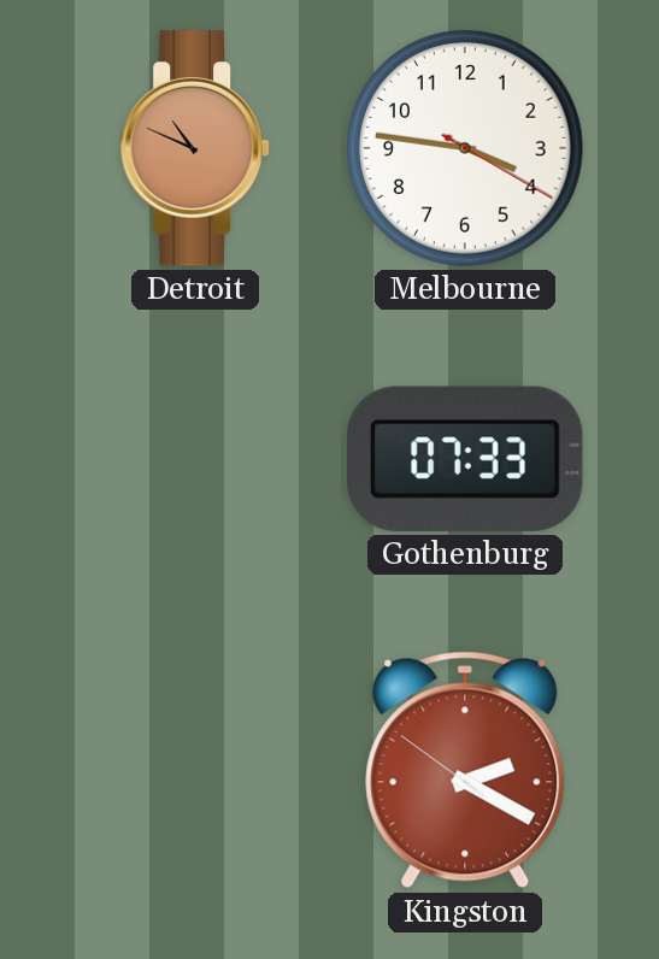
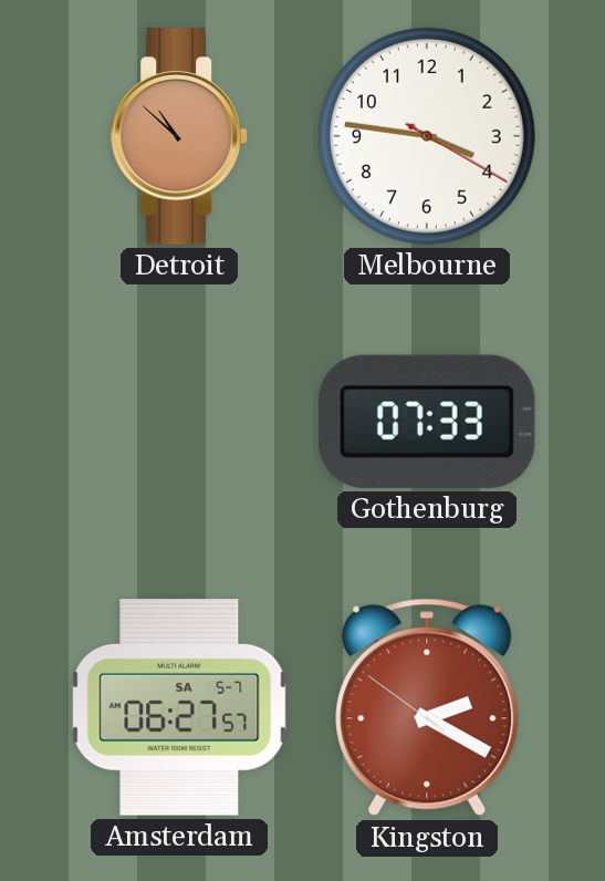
Detroit: 10:49 -> 10:52
Amsterdam: none -> 06:27
